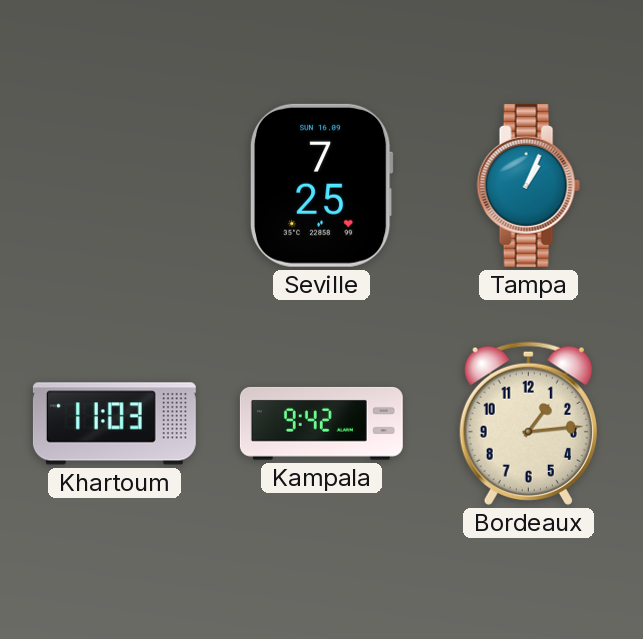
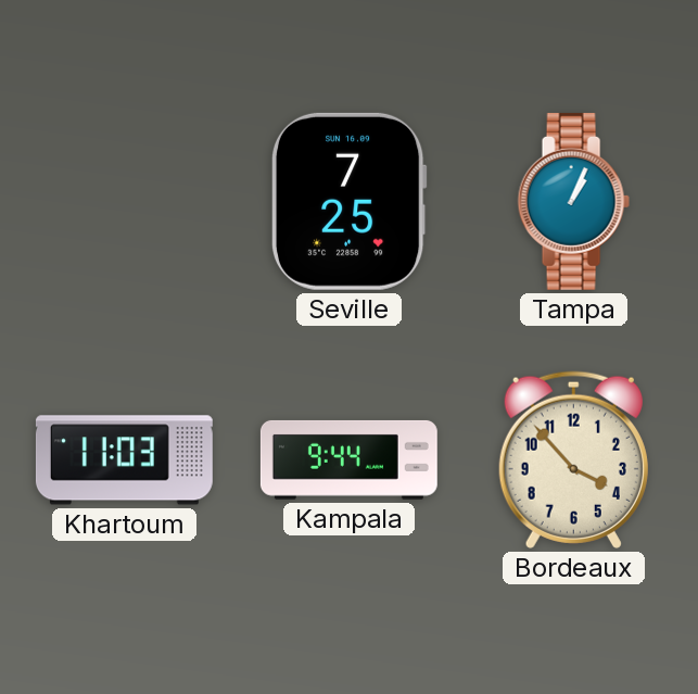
Kampala: 9:42 -> 9:44
Bordeaux: 1:14 -> 3:53
